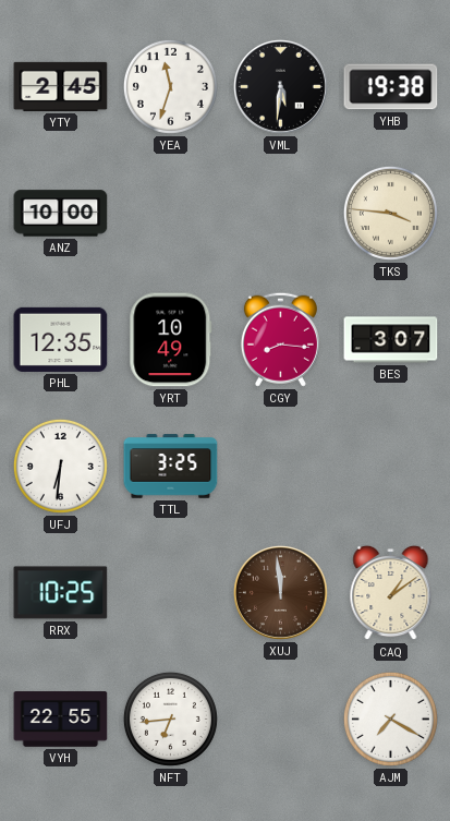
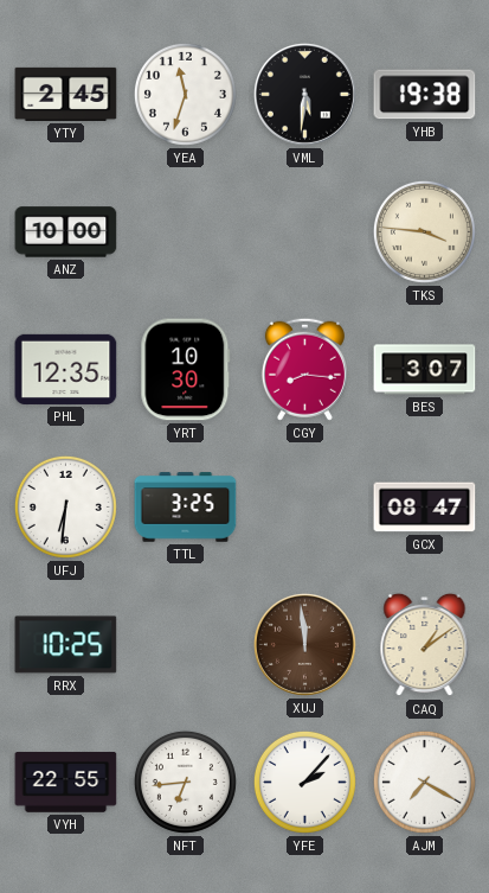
YRT: 10:49 -> 10:30
GCX: none -> 08:47
YFE: none -> 2:07
